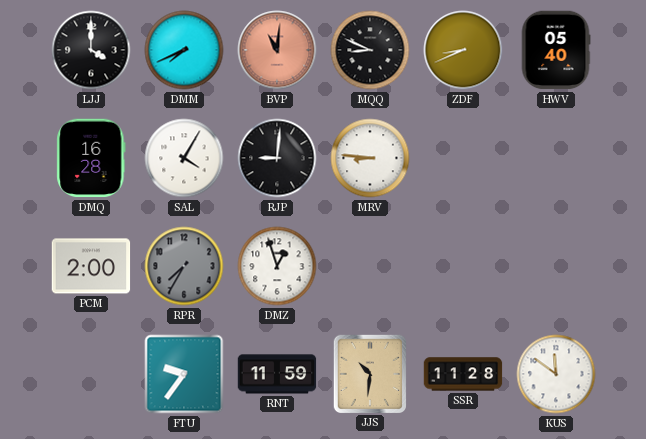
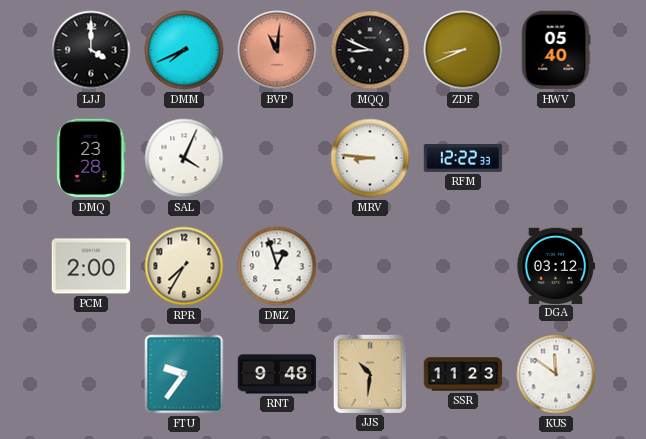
DMQ: 16:28 -> 23:28
SAL: 4:05 -> 4:04
RJP: 9:01 -> none
RFM: none -> 12:22
RPR dial: grey -> cream
DGA: none -> 03:12
RNT: 11:59 -> 9:48
SSR: 11:28 -> 11:23
